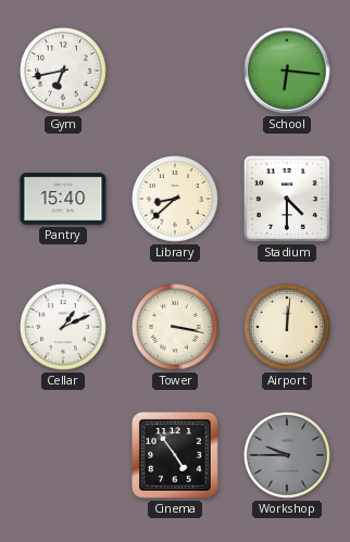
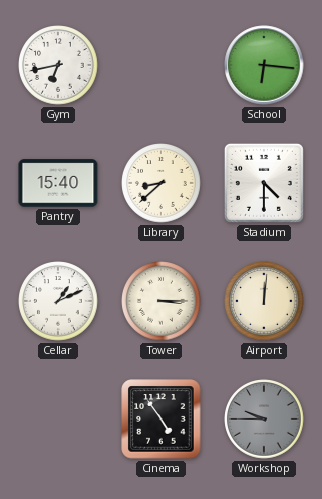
Tower: 3:17 -> 3:15
